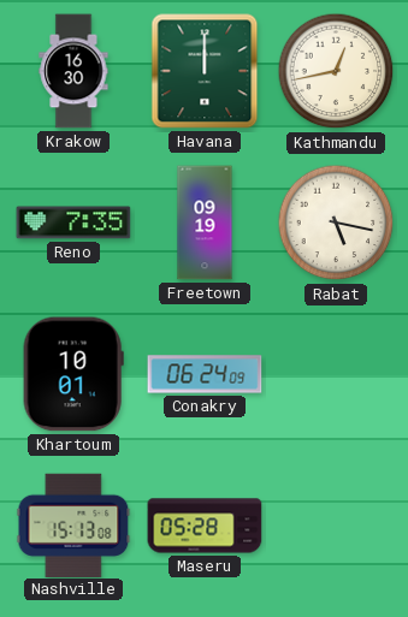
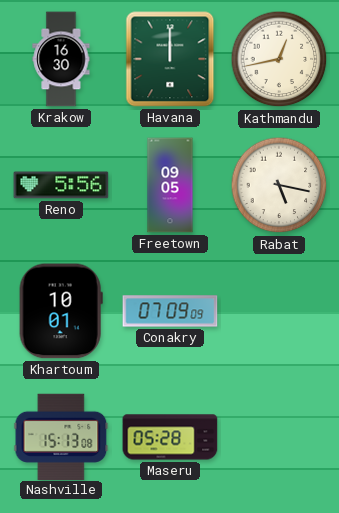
Reno: 7:35 -> 5:56
Freetown: 09:19 -> 09:05
Conakry: 06:24 -> 07:09
